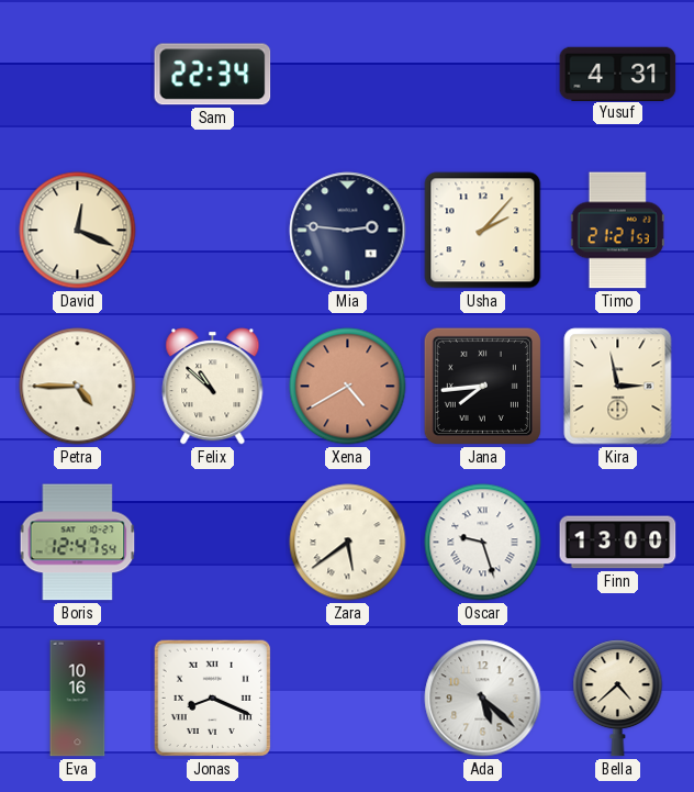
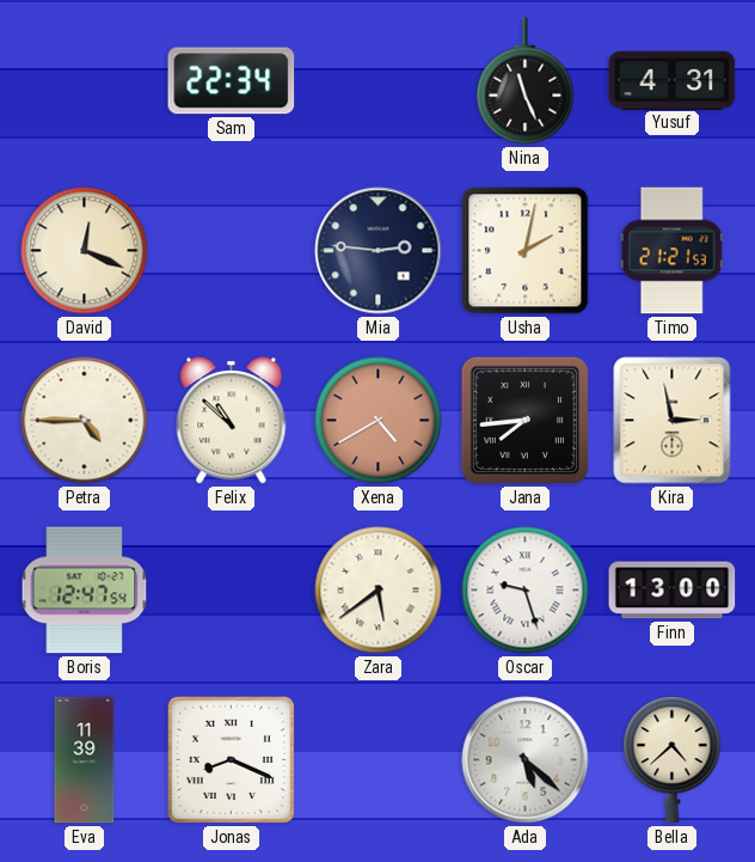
Nina: none -> 11:26
Usha: 2:07 -> 2:02
Eva: 10:16 -> 11:39
